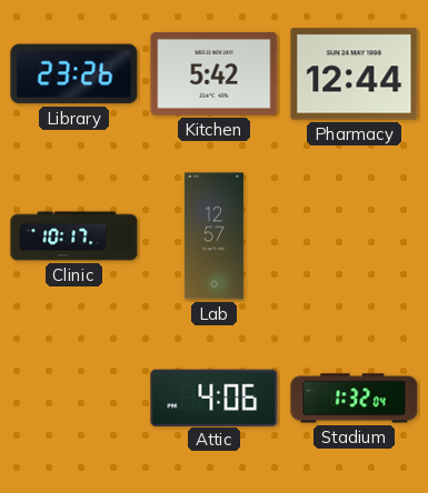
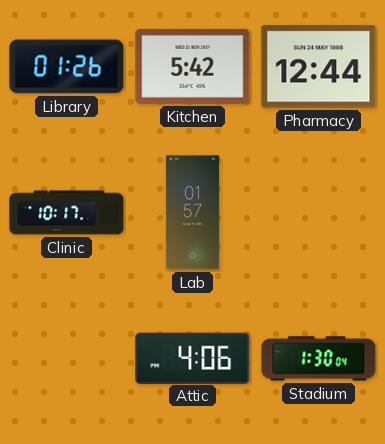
Library: 23:26 -> 01:26
Lab: 12:57 -> 01:57
Stadium: 1:32 -> 1:30
